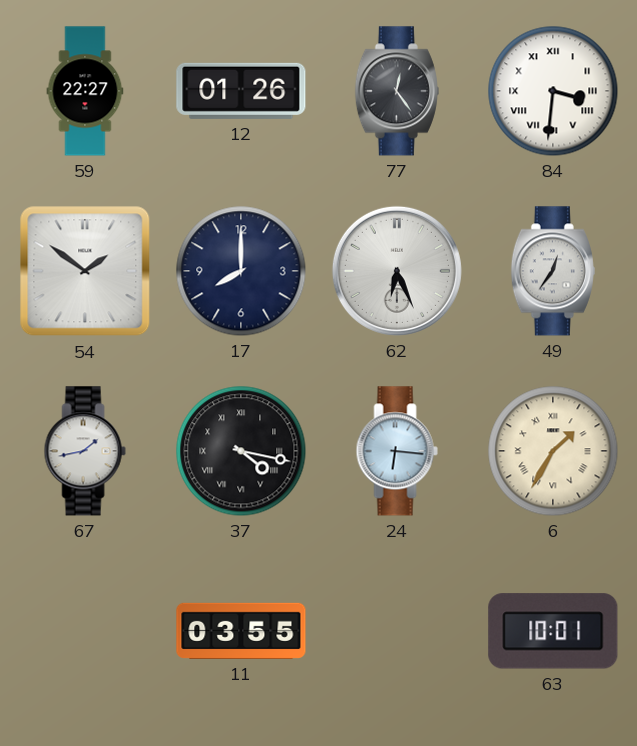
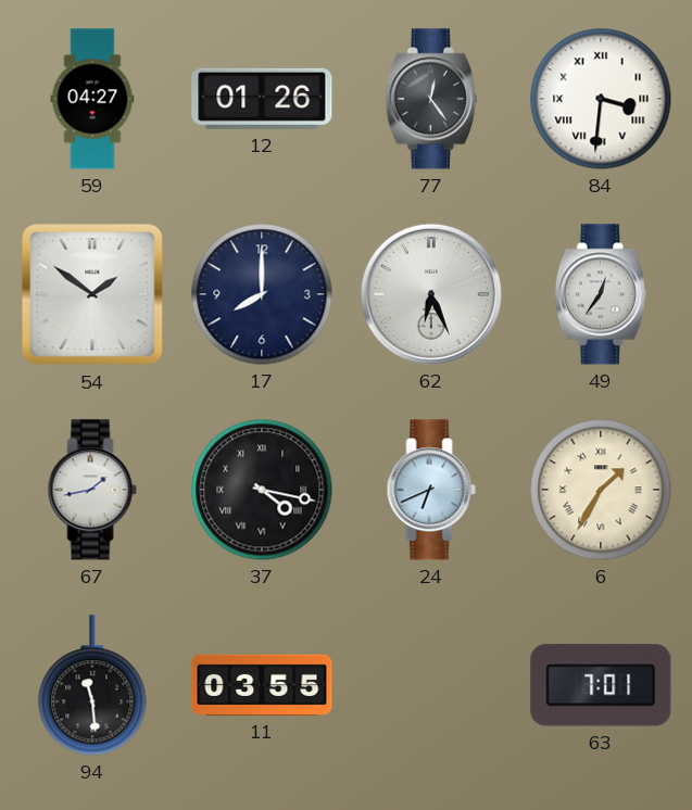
59: 22:27 -> 04:27
24: 6:16 -> 6:41
94: none -> 11:29
63: 10:01 -> 7:01
